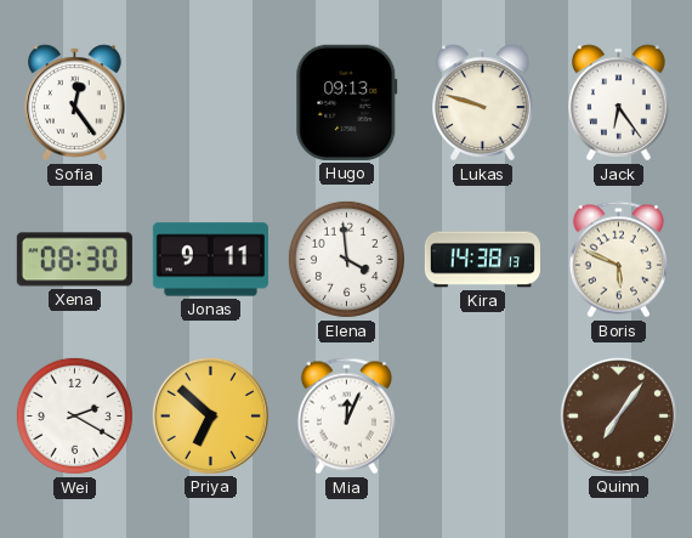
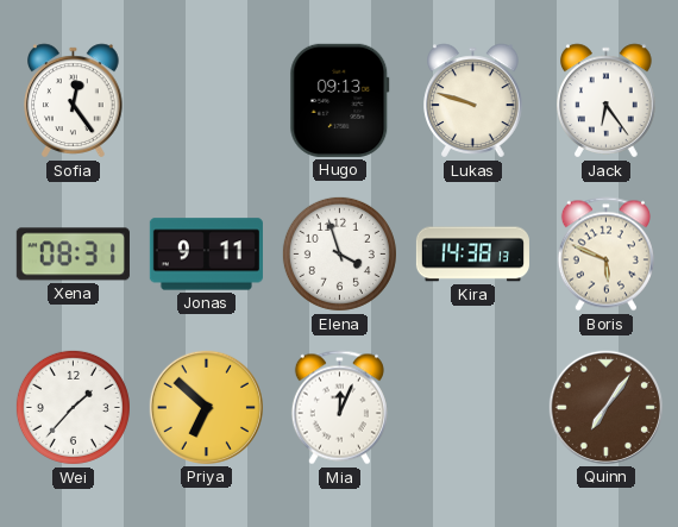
Xena: 08:30 -> 08:31
Elena: 3:59 -> 3:57
Wei: 2:20 -> 1:37
